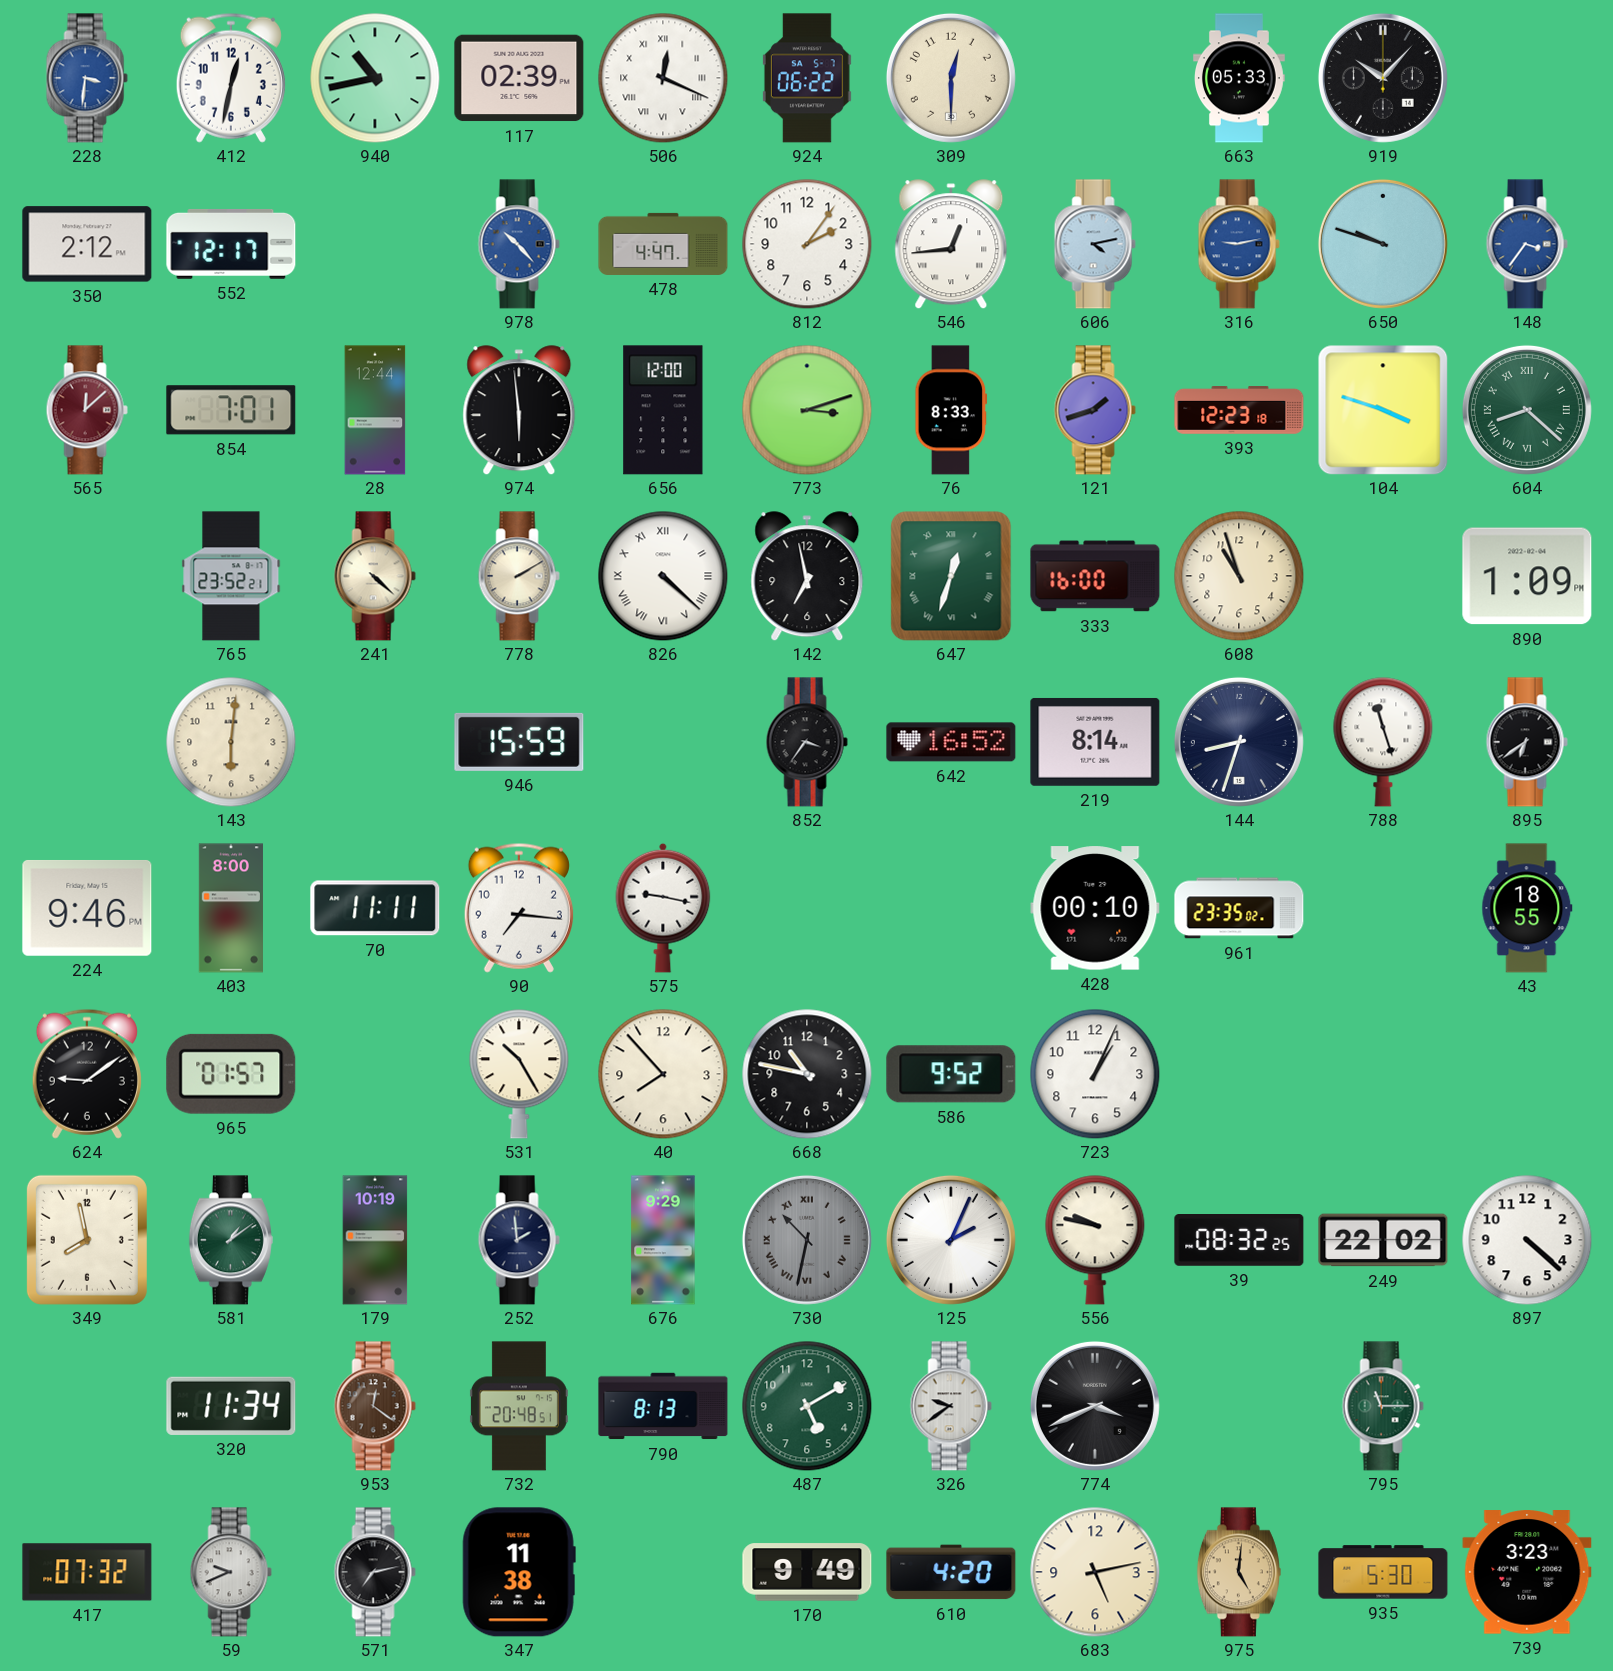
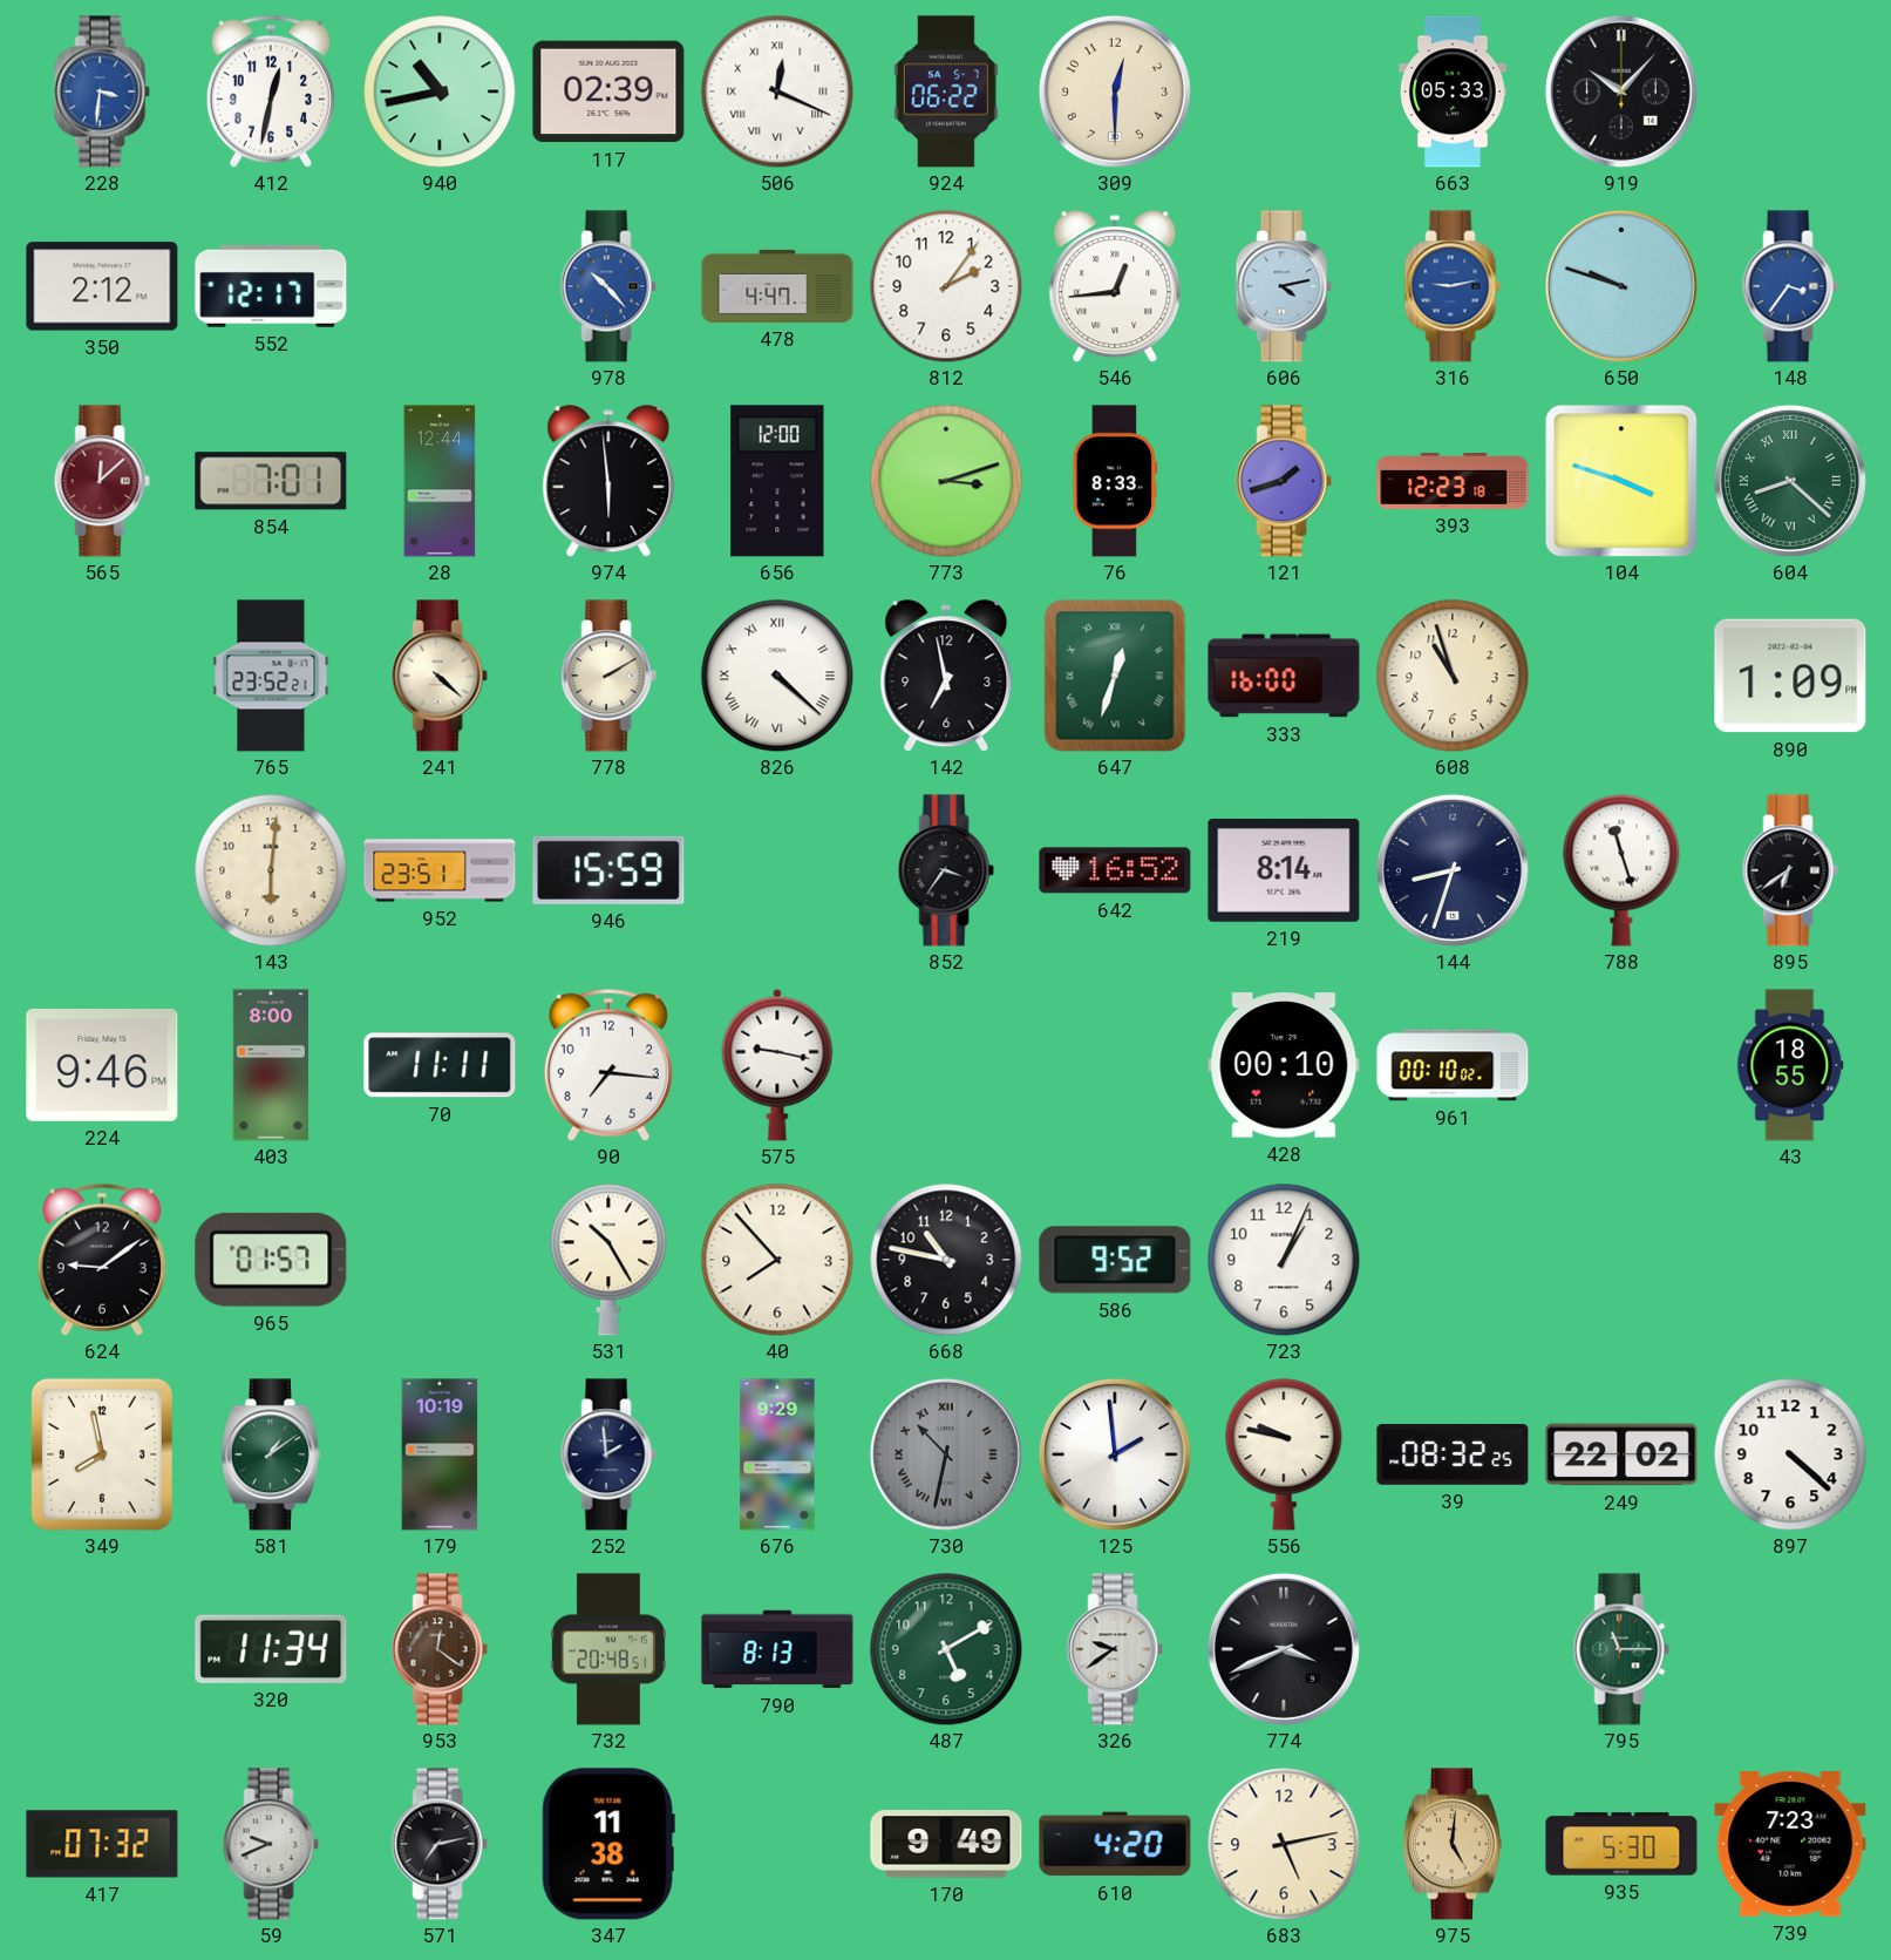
952: none -> 23:51
961: 23:35 -> 00:10
125: 2:04 -> 1:59
739: 3:23 -> 7:23
